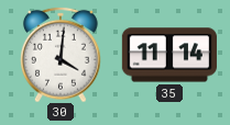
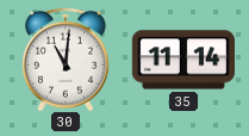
30: 4:01 -> 11:01
